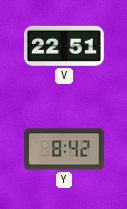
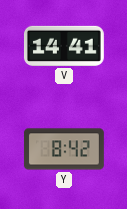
V: 22:51 -> 14:41
